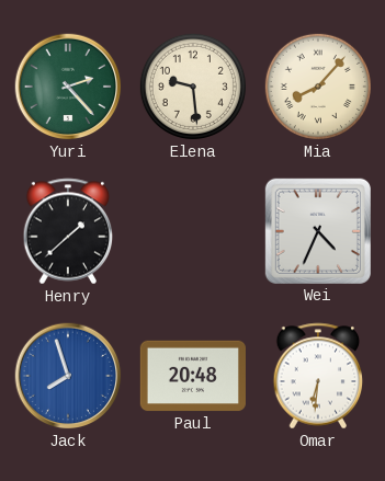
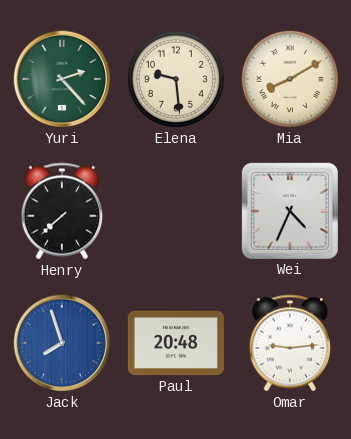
Mia: 8:07 -> 8:10
Henry: 1:38 -> 7:38
Omar: 6:31 -> 9:14
